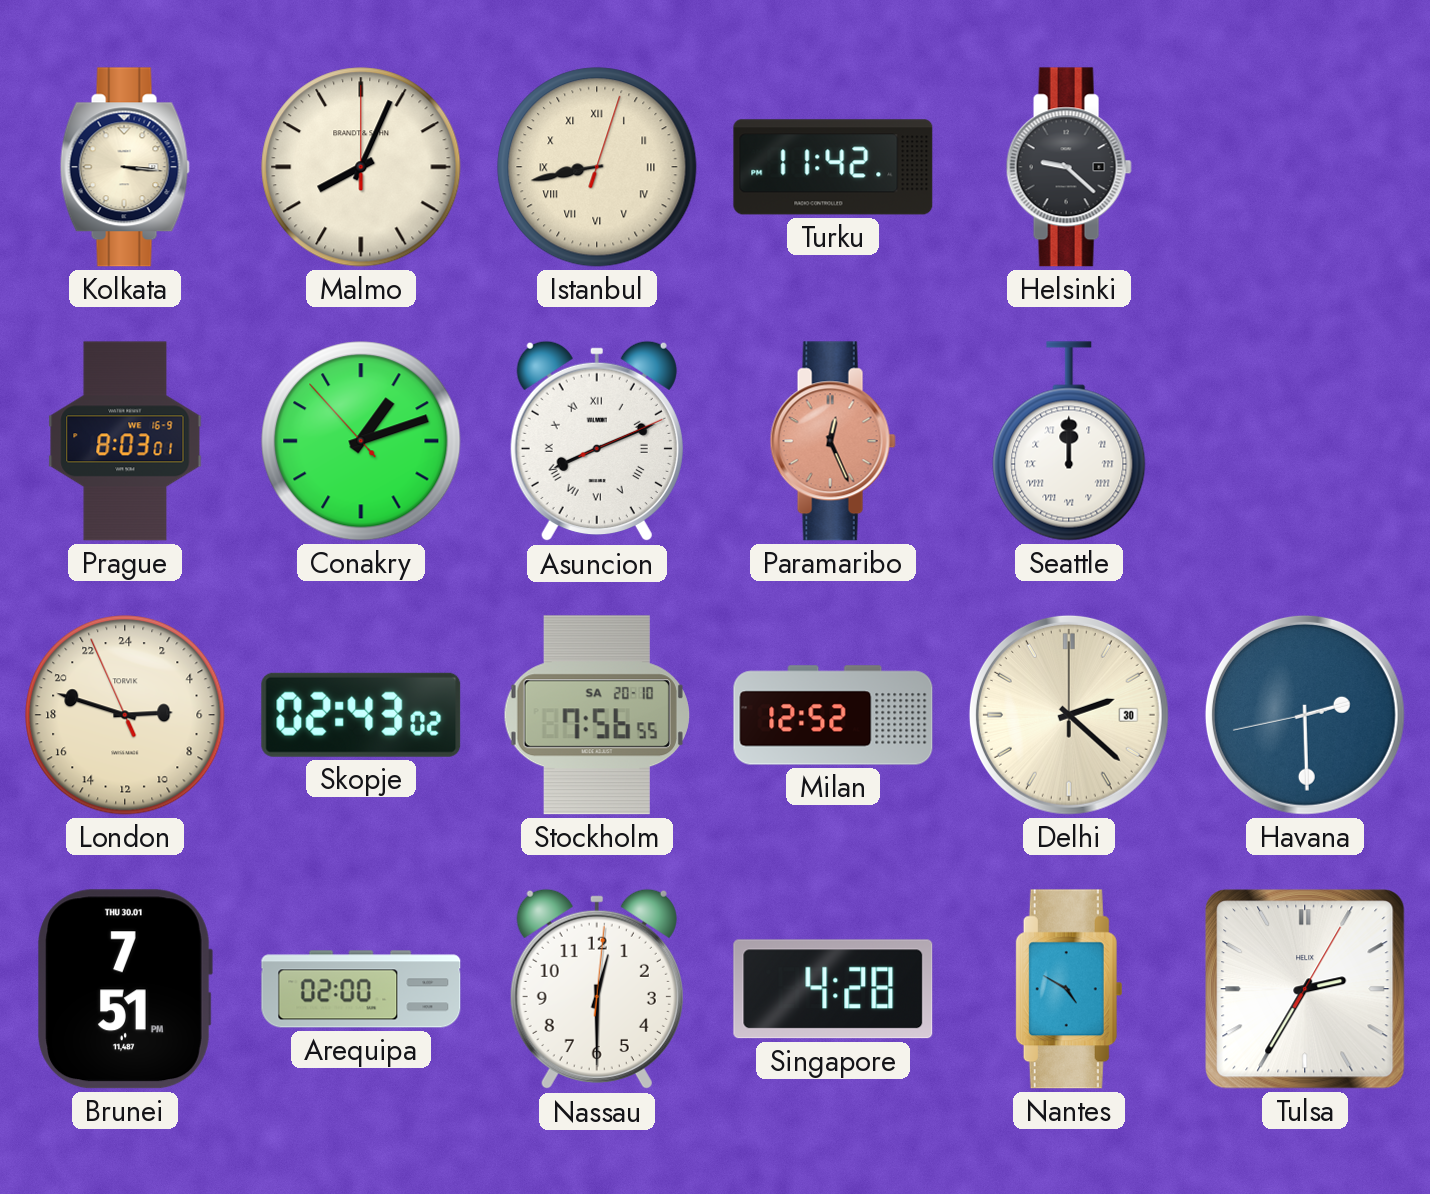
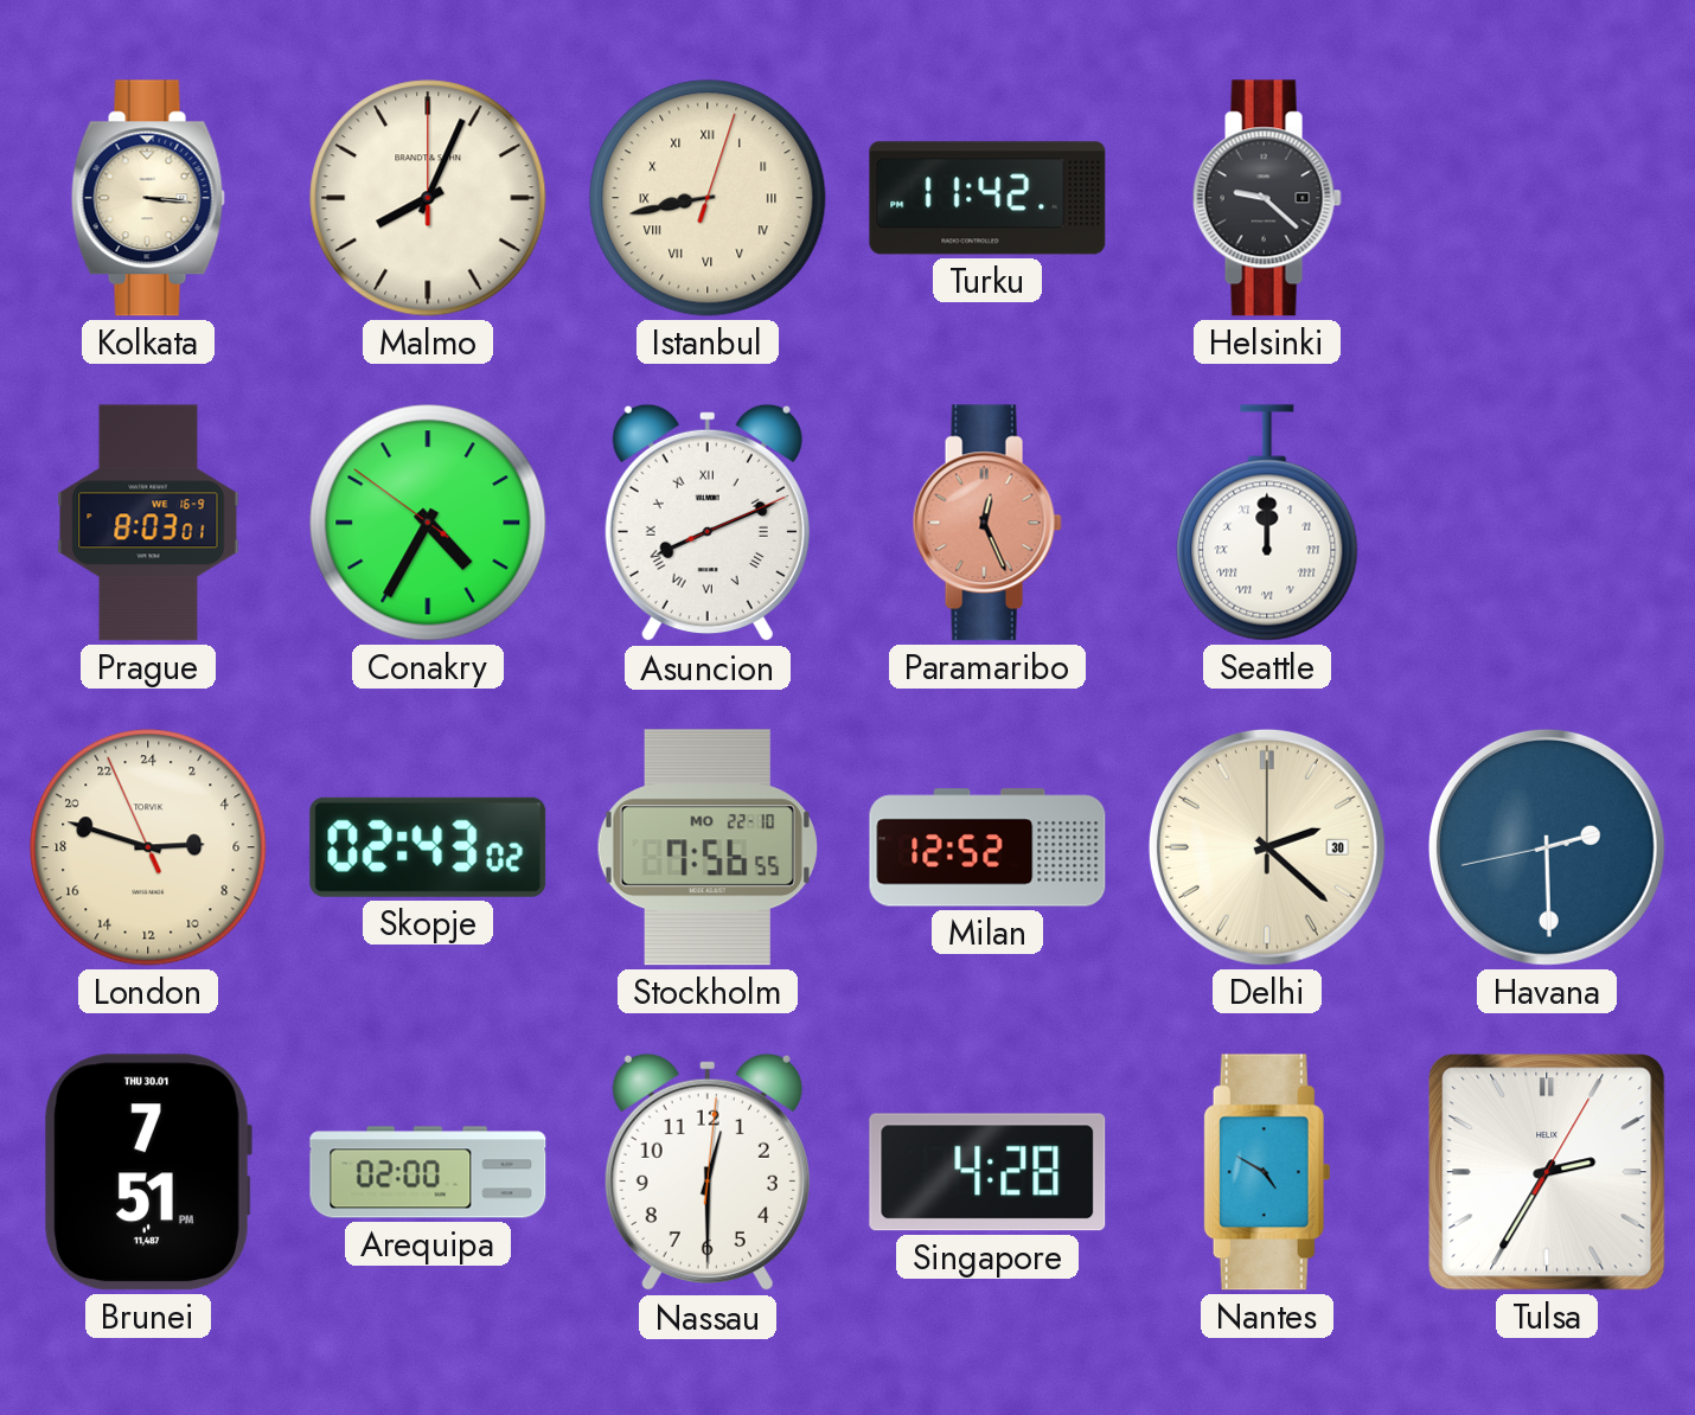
Conakry: 1:11 -> 4:34
Stockholm date: SA 20-10 -> MO 22-10
